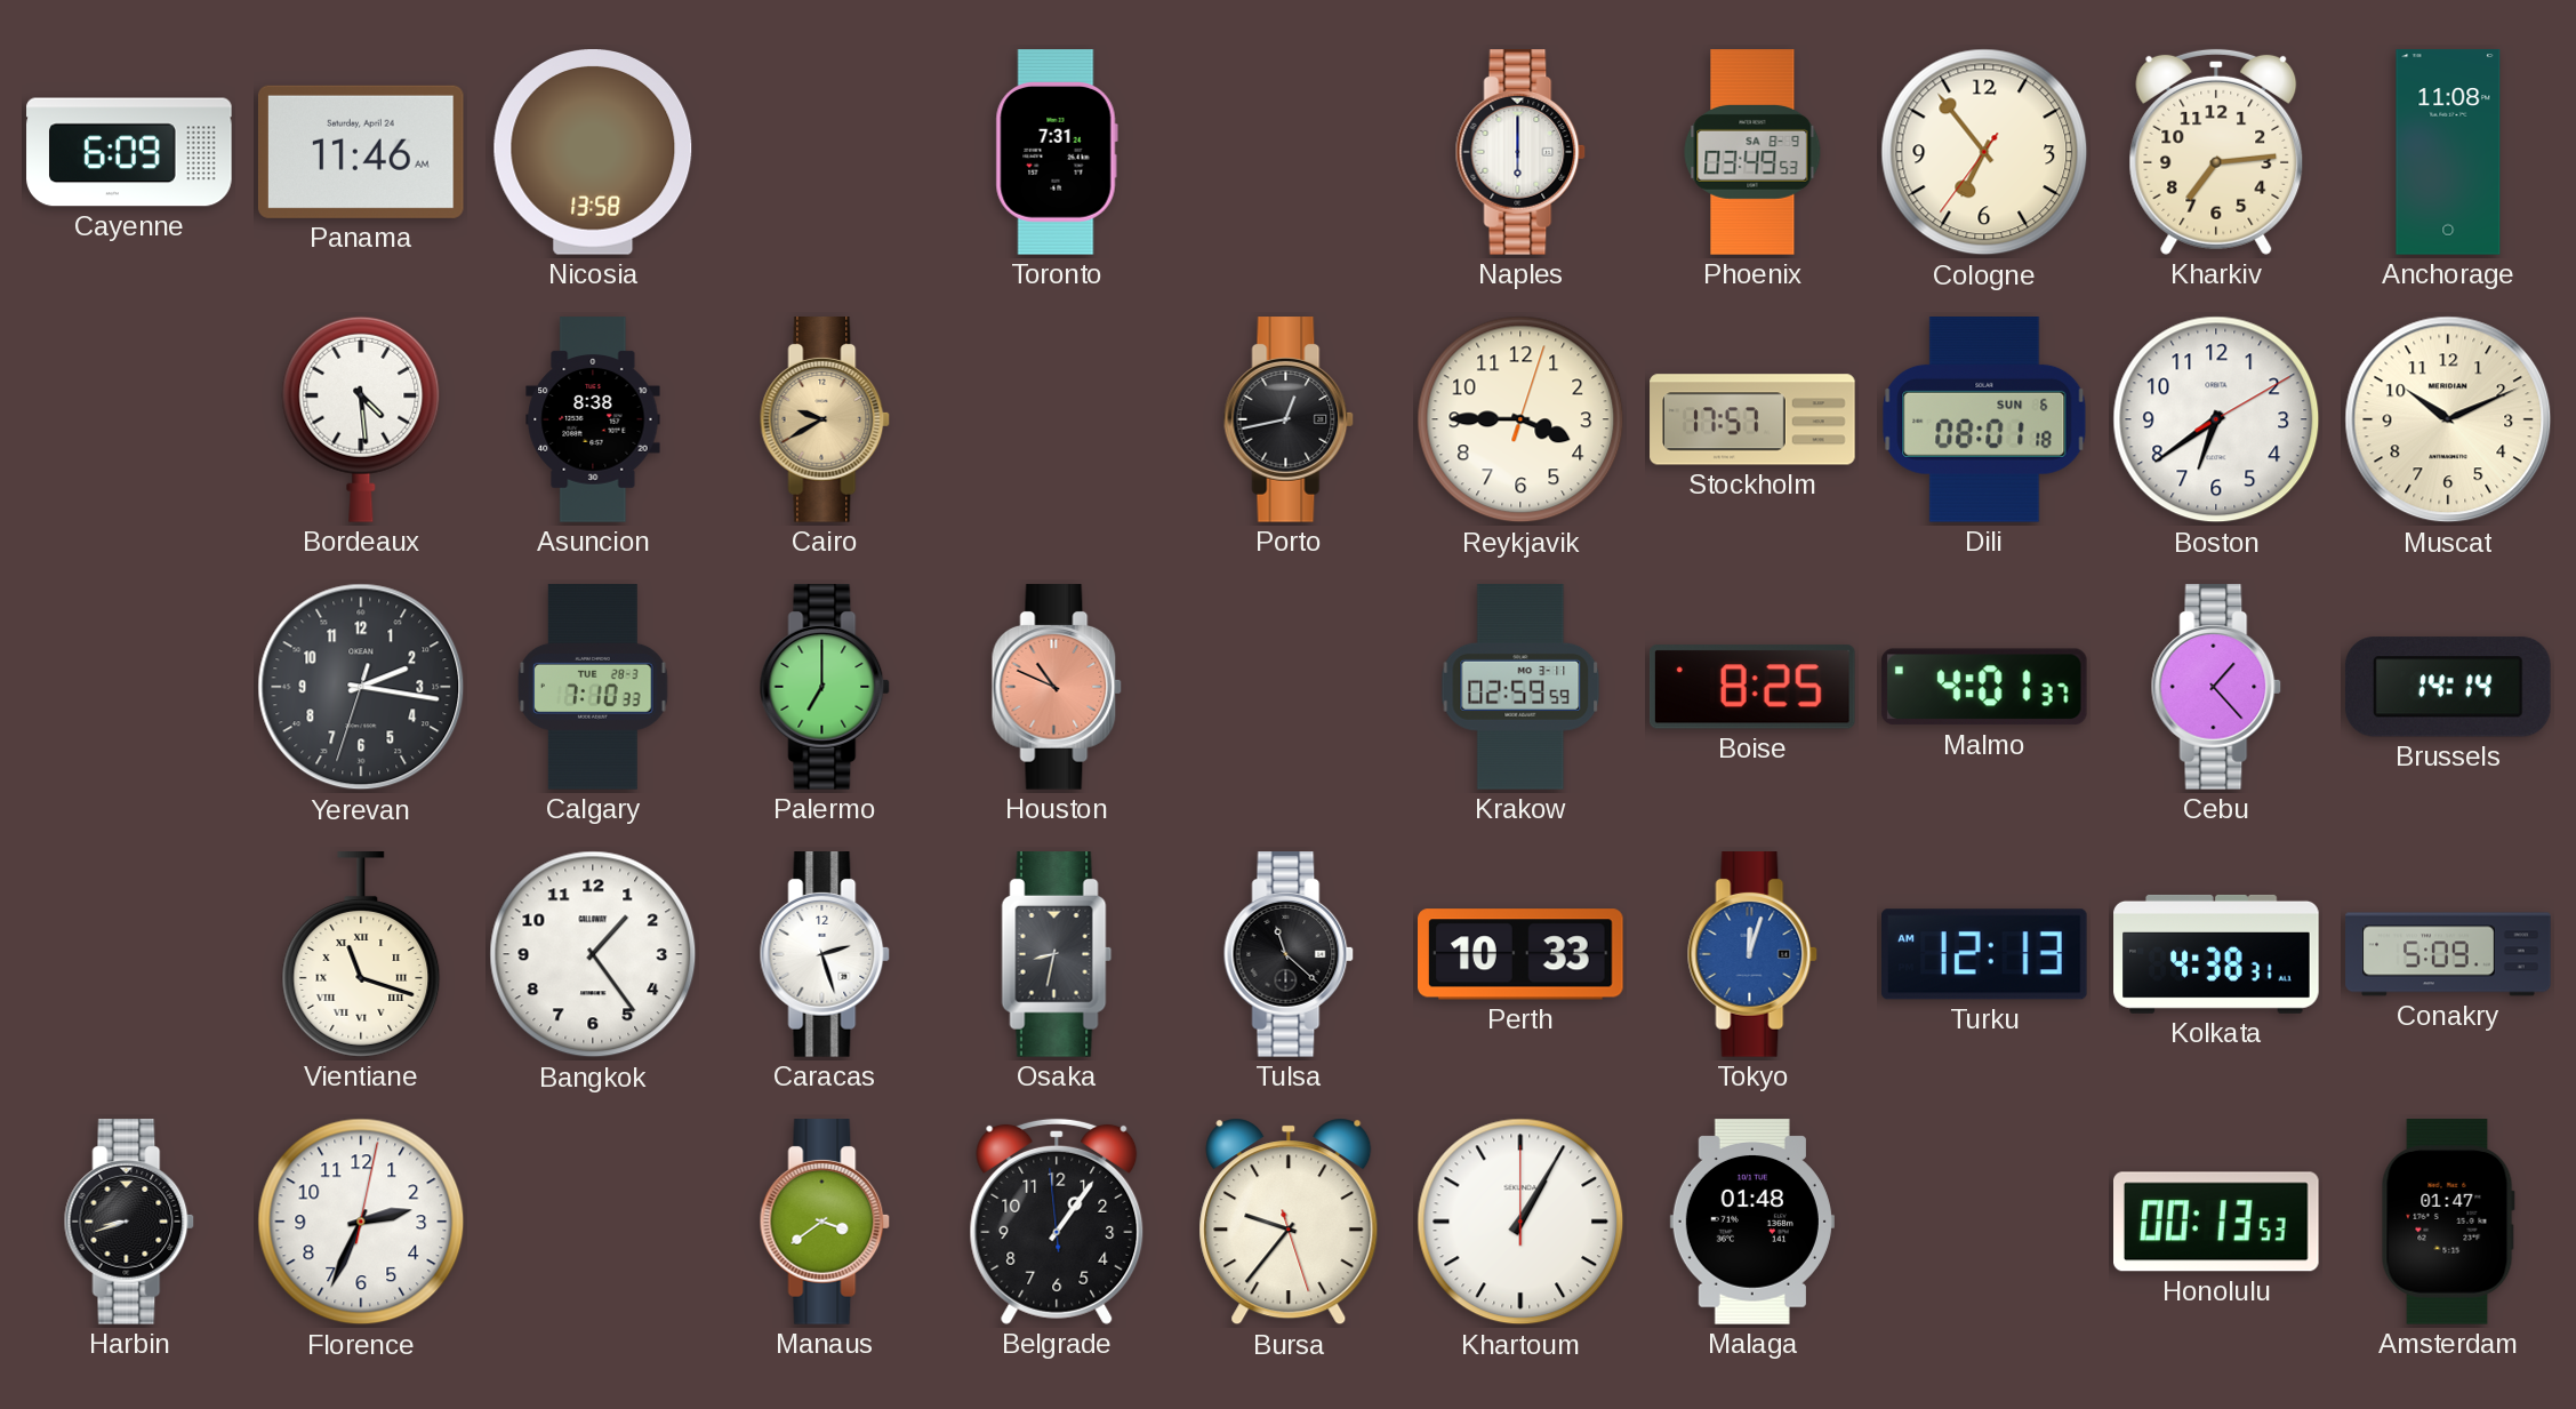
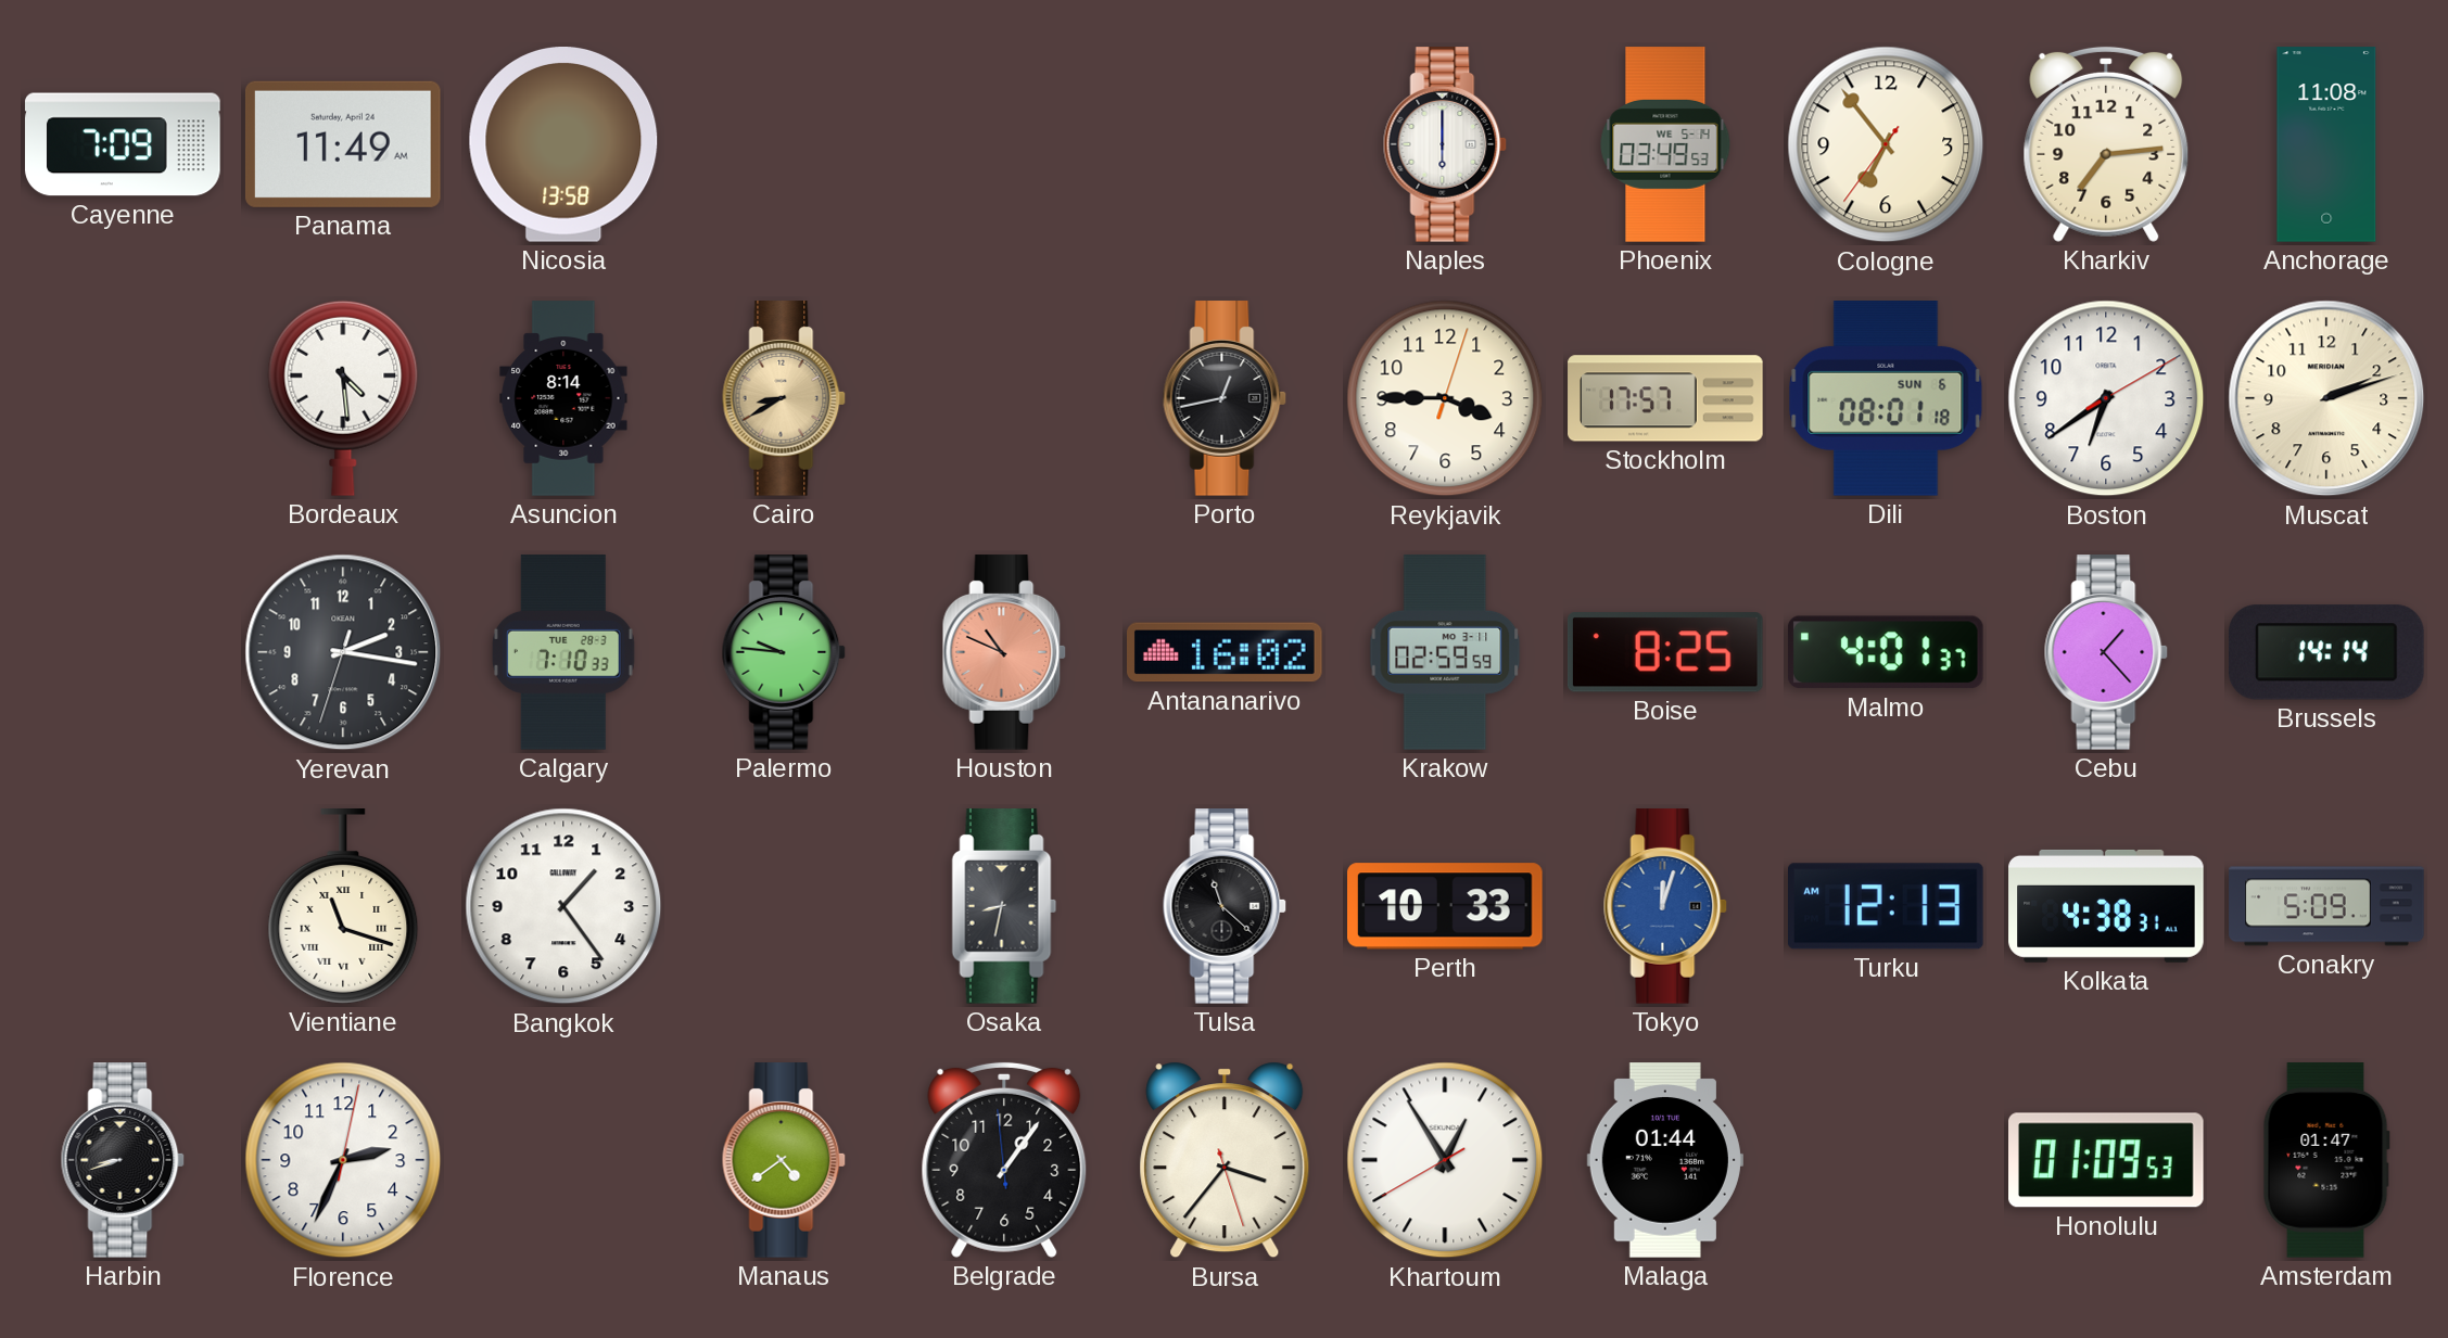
Cayenne: 6:09 -> 7:09
Panama: 11:46 -> 11:49
Toronto: 7:31 -> none
Phoenix date: SA 8-9 -> WE 5-14
Asuncion: 8:38 -> 8:14
Cairo: 9:40 -> 8:40
Muscat: 10:11 -> 2:12
Palermo: 7:00 -> 9:46
Antananarivo: none -> 16:02
Caracas: 2:27 -> none
Manaus: 3:39 -> 4:39
Bursa: 9:36 -> 3:36
Khartoum: 1:05 -> 12:54
Malaga: 01:48 -> 01:44
Honolulu: 00:13 -> 01:09
